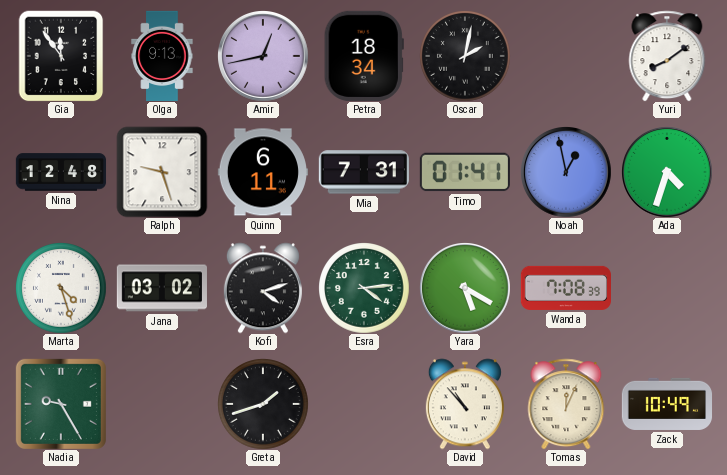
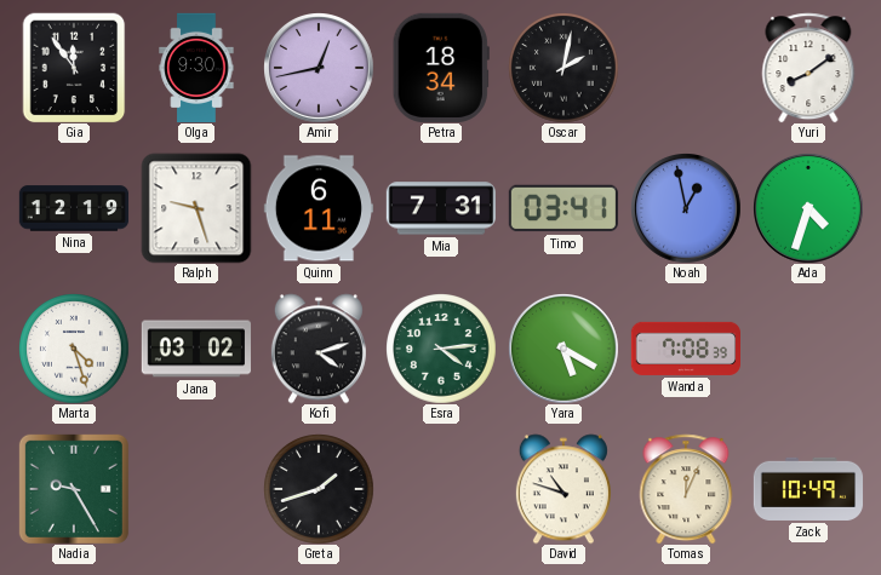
Olga: 9:13 -> 9:30
Nina: 12:48 -> 12:19
Timo: 01:41 -> 03:41
David: 10:53 -> 10:48
